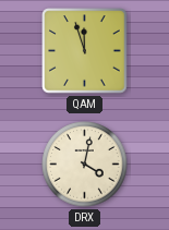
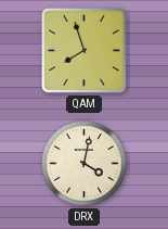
QAM: 11:57 -> 7:57
